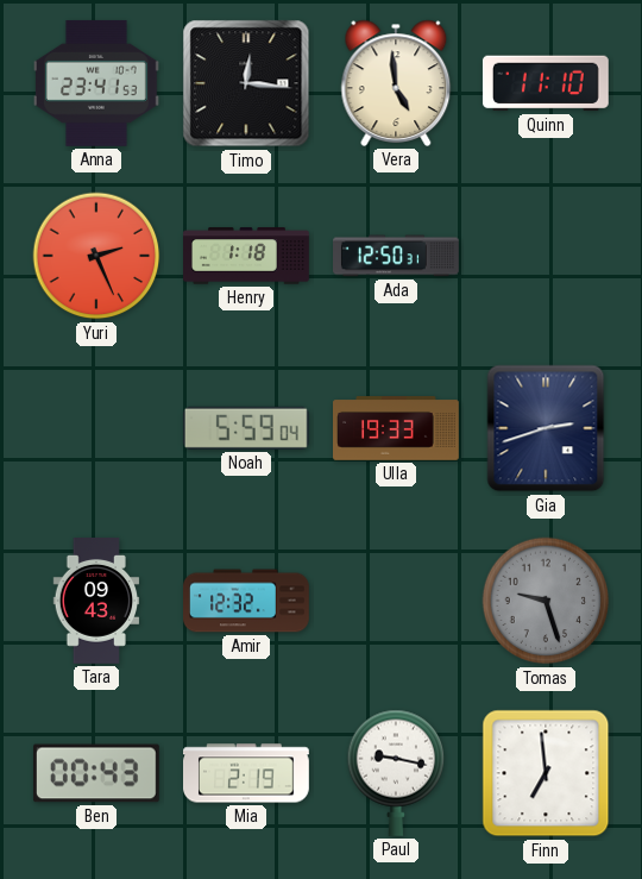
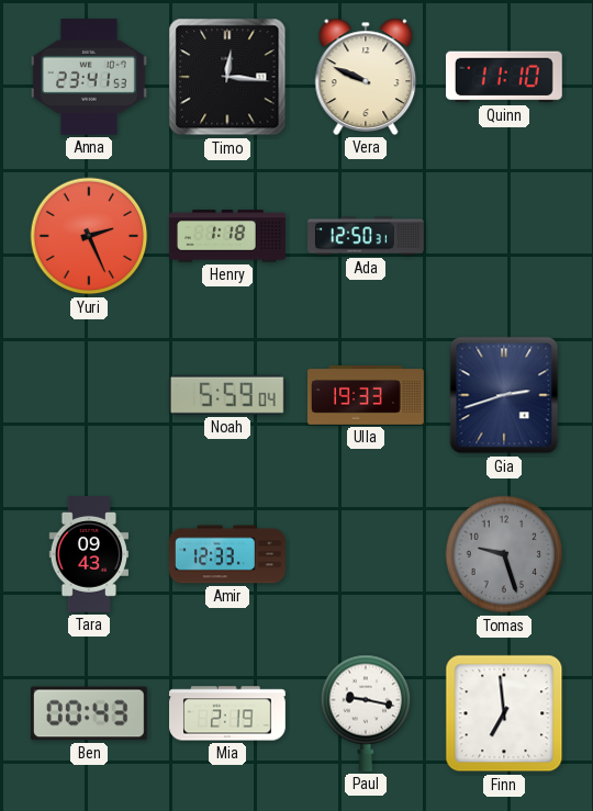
Vera: 4:59 -> 9:49
Amir: 12:32 -> 12:33
